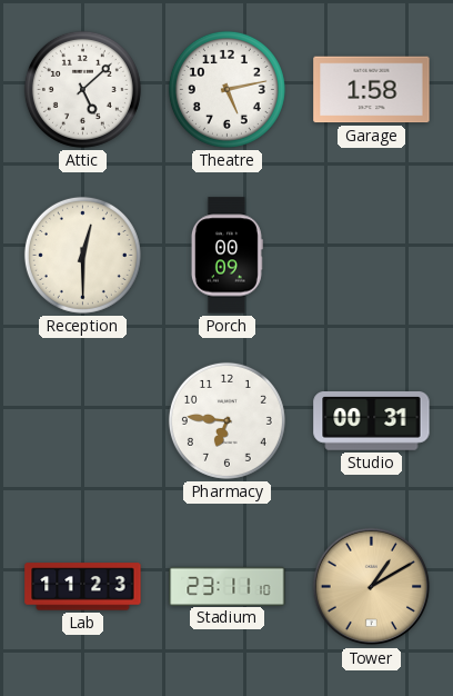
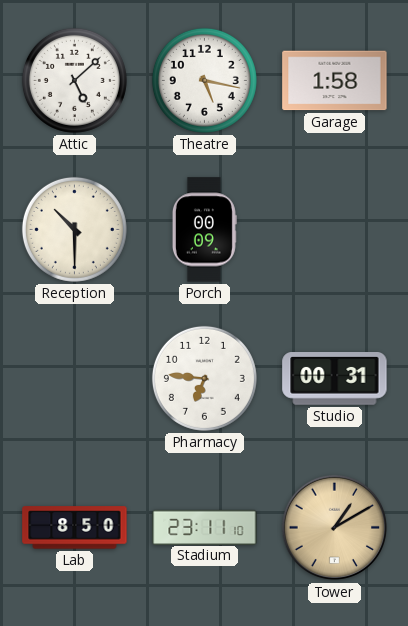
Theatre: 5:13 -> 5:17
Reception: 12:30 -> 10:30
Lab: 11:23 -> 8:50
